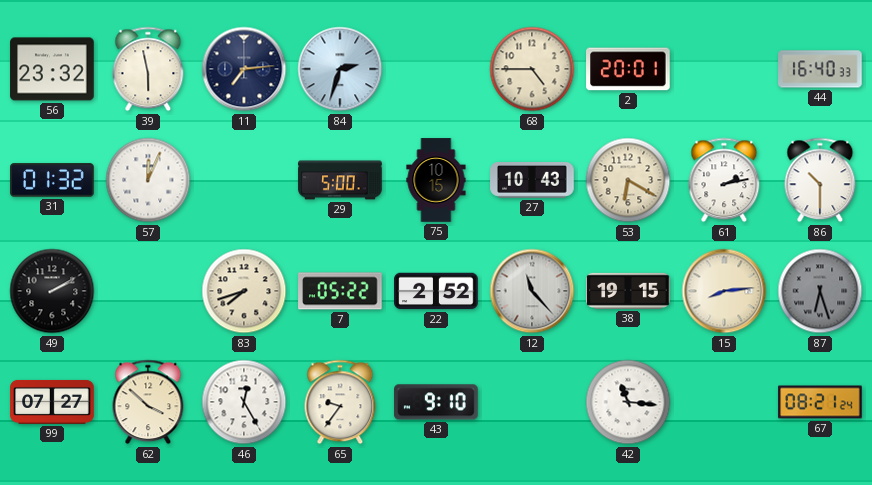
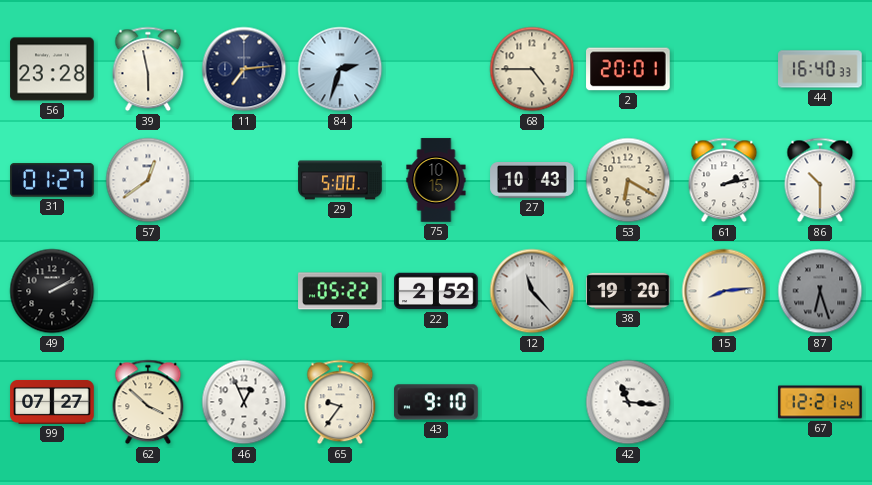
56: 23:32 -> 23:28
31: 01:32 -> 01:27
57: 12:04 -> 12:39
83: 7:42 -> none
38: 19:15 -> 19:20
46: 12:25 -> 12:56
67: 08:21 -> 12:21
